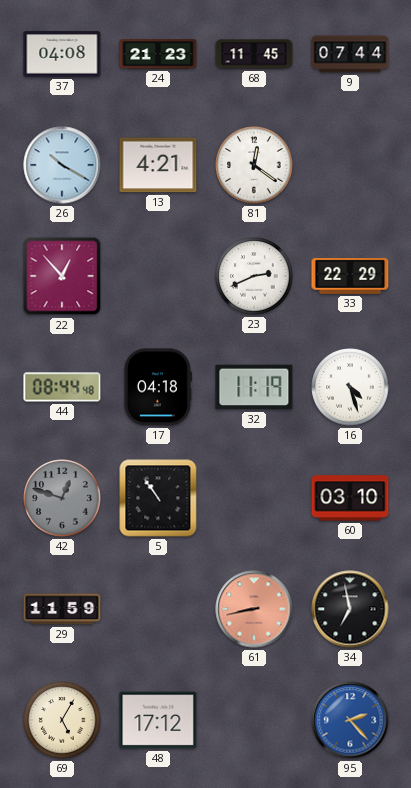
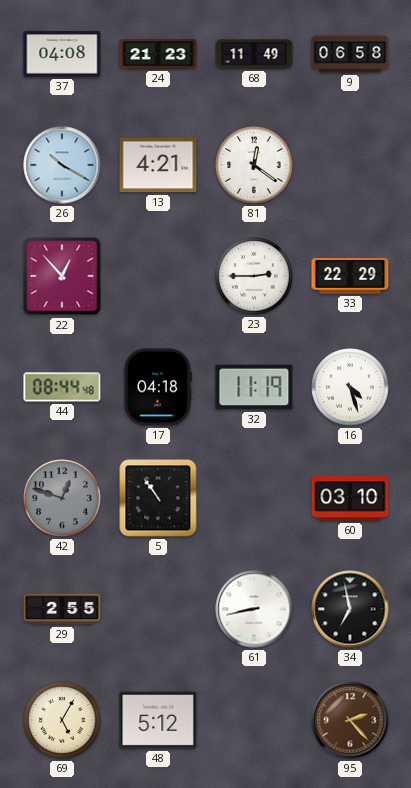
68: 11:45 -> 11:49
9: 07:44 -> 06:58
23: 2:41 -> 2:45
29: 11:59 -> 2:55
61 dial: salmon -> white
48: 17:12 -> 5:12
95 dial: blue -> brown
